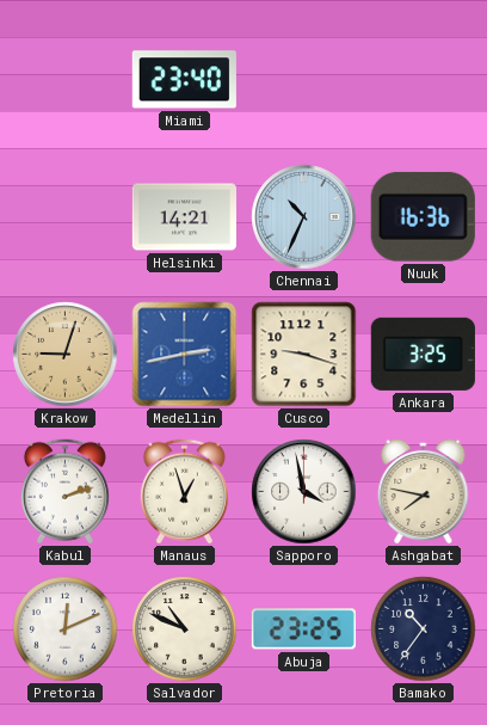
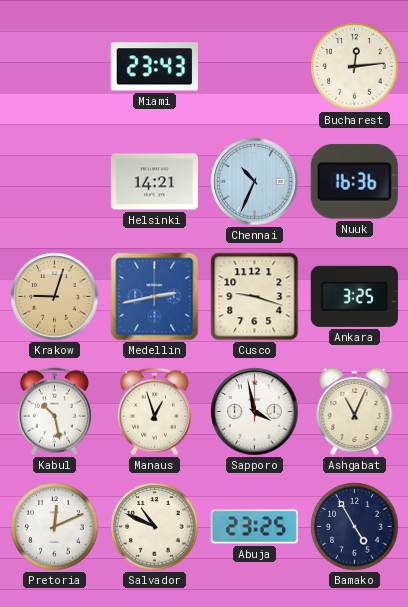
Miami: 23:40 -> 23:43
Bucharest: none -> 12:14
Kabul: 2:12 -> 10:28
Ashgabat: 7:47 -> 11:04
Bamako: 10:36 -> 4:55
